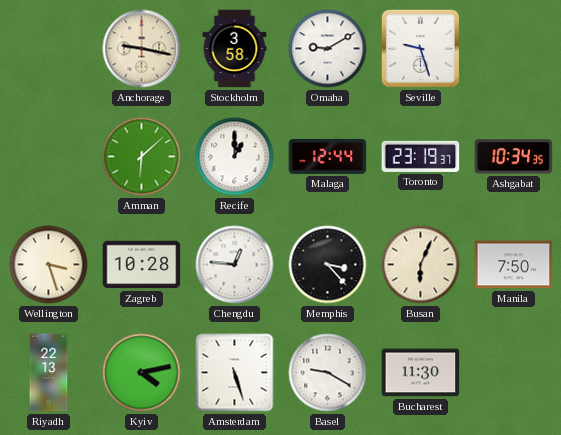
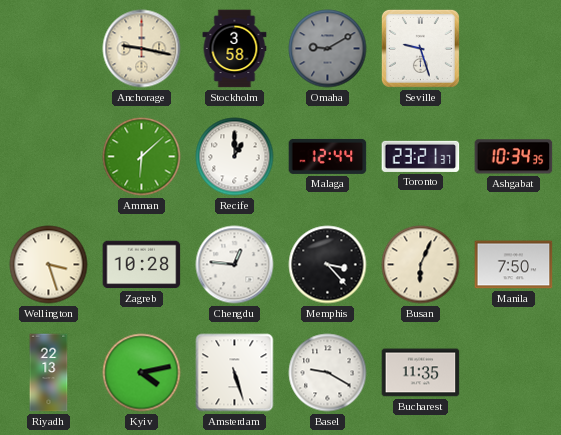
Omaha dial: white -> grey
Toronto: 23:19 -> 23:21
Bucharest: 11:30 -> 11:35
